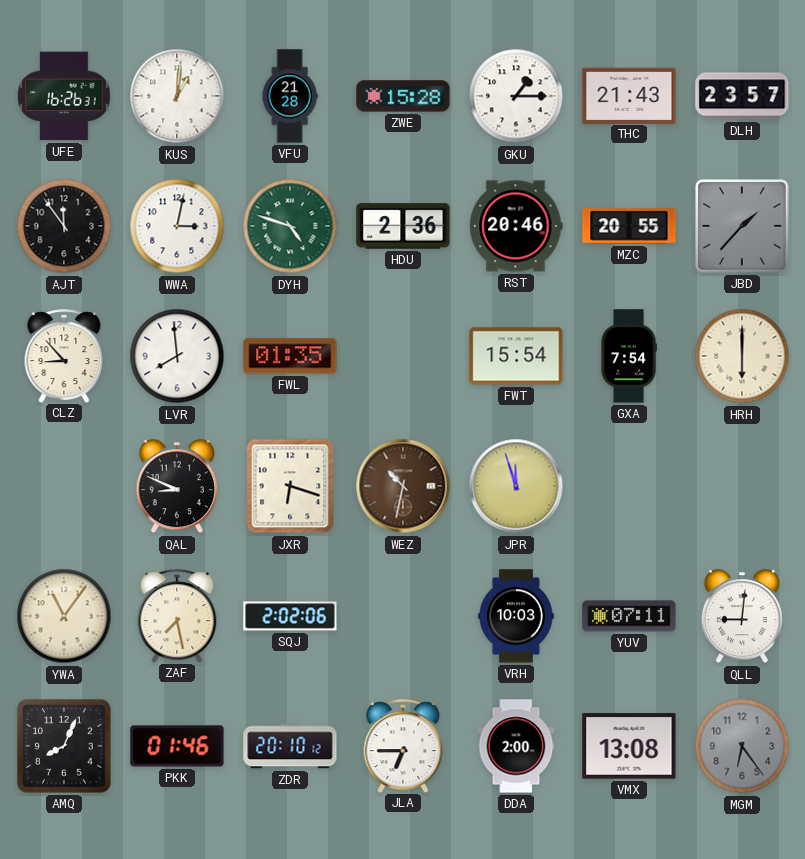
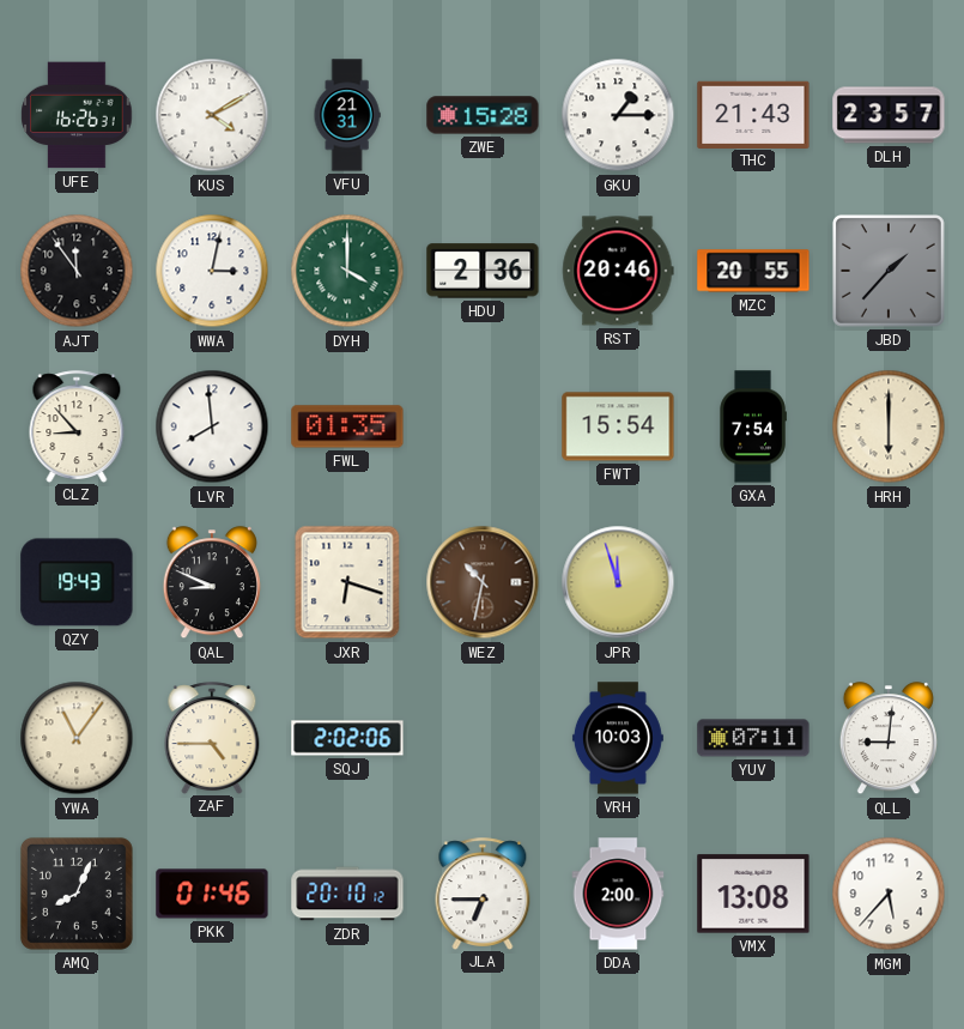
KUS: 1:01 -> 4:10
VFU: 21:28 -> 21:31
DYH: 4:48 -> 4:00
QZY: none -> 19:43
ZAF: 7:28 -> 4:45
MGM: 6:24 -> 5:37
MGM dial: grey -> white
